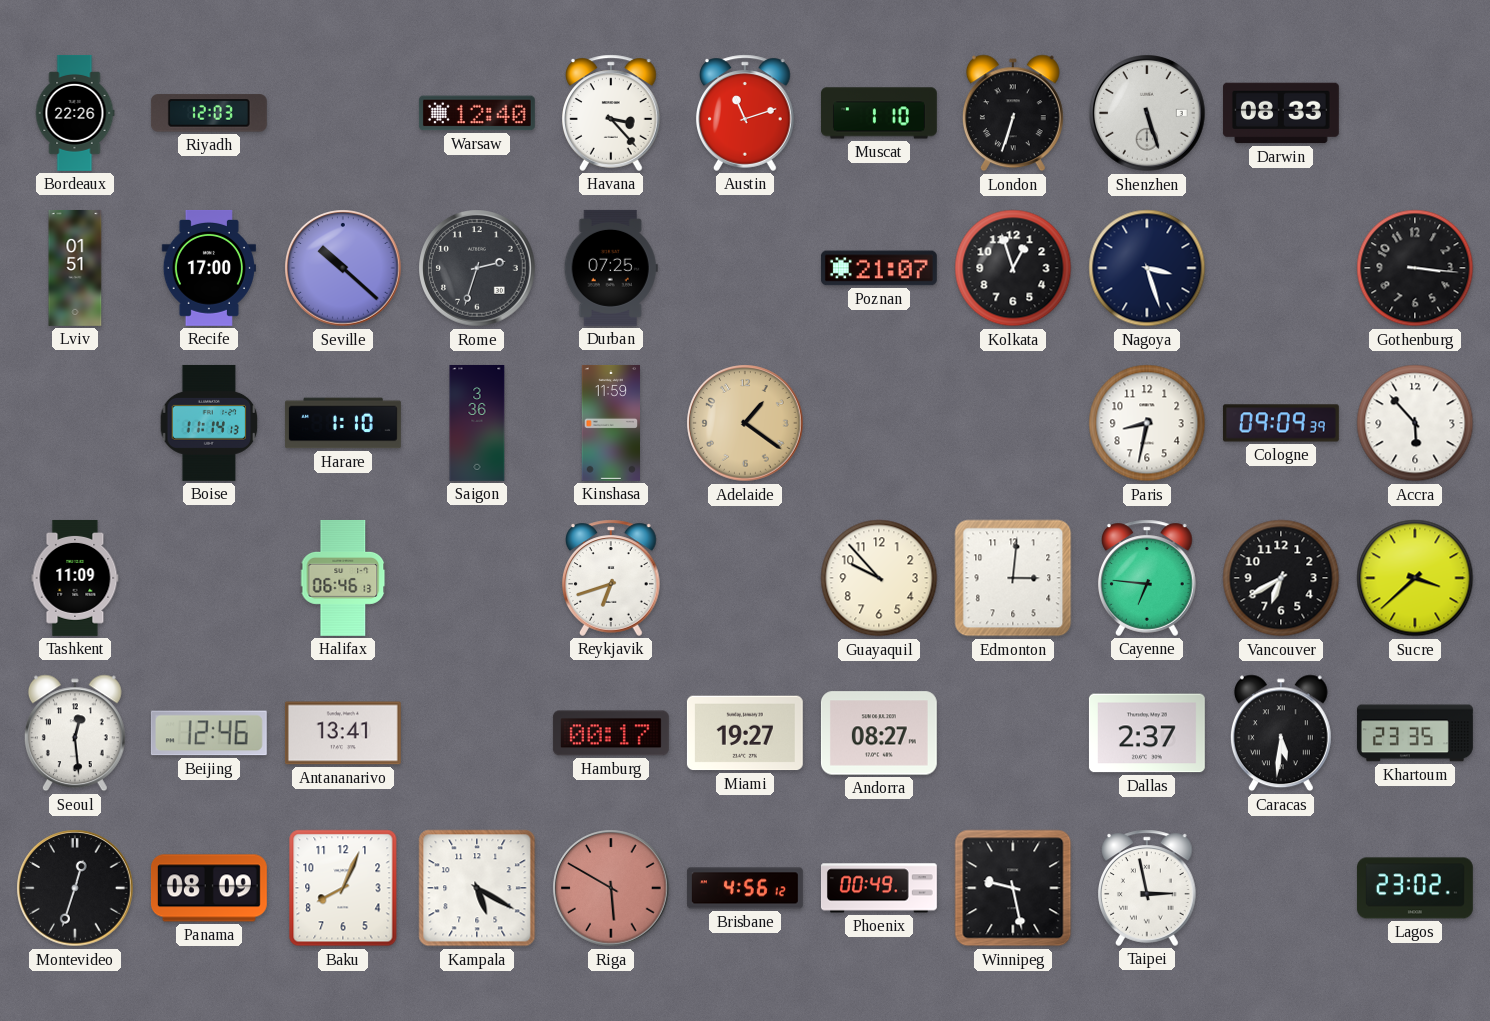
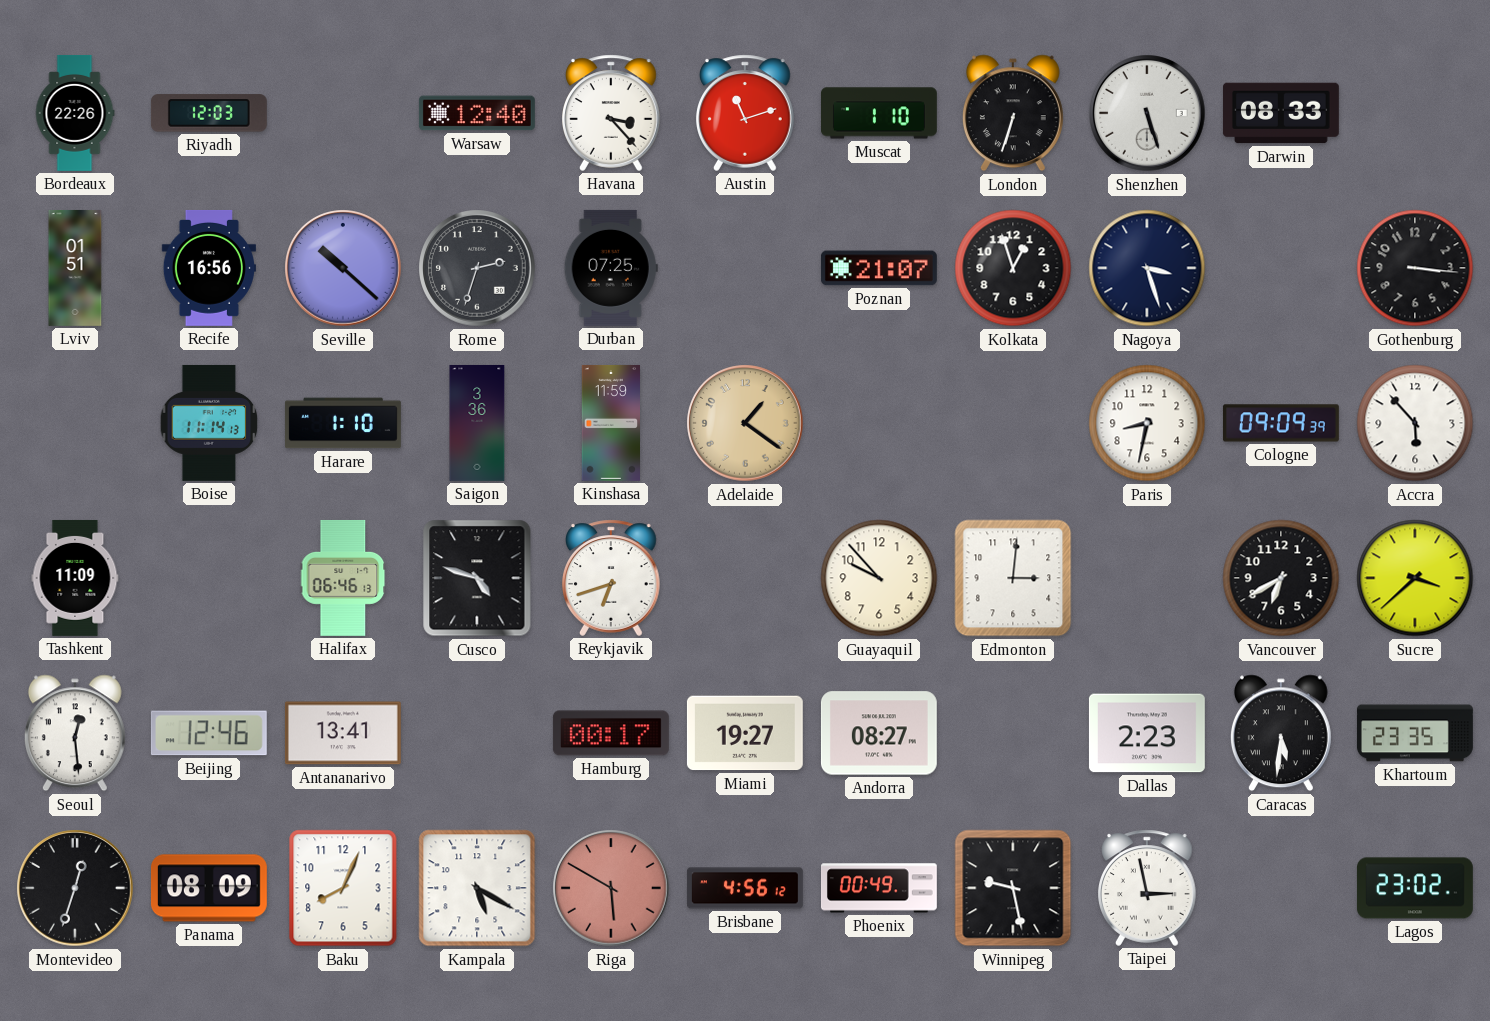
Recife: 17:00 -> 16:56
Cusco: none -> 4:48
Cayenne: 6:46 -> none
Dallas: 2:37 -> 2:23
